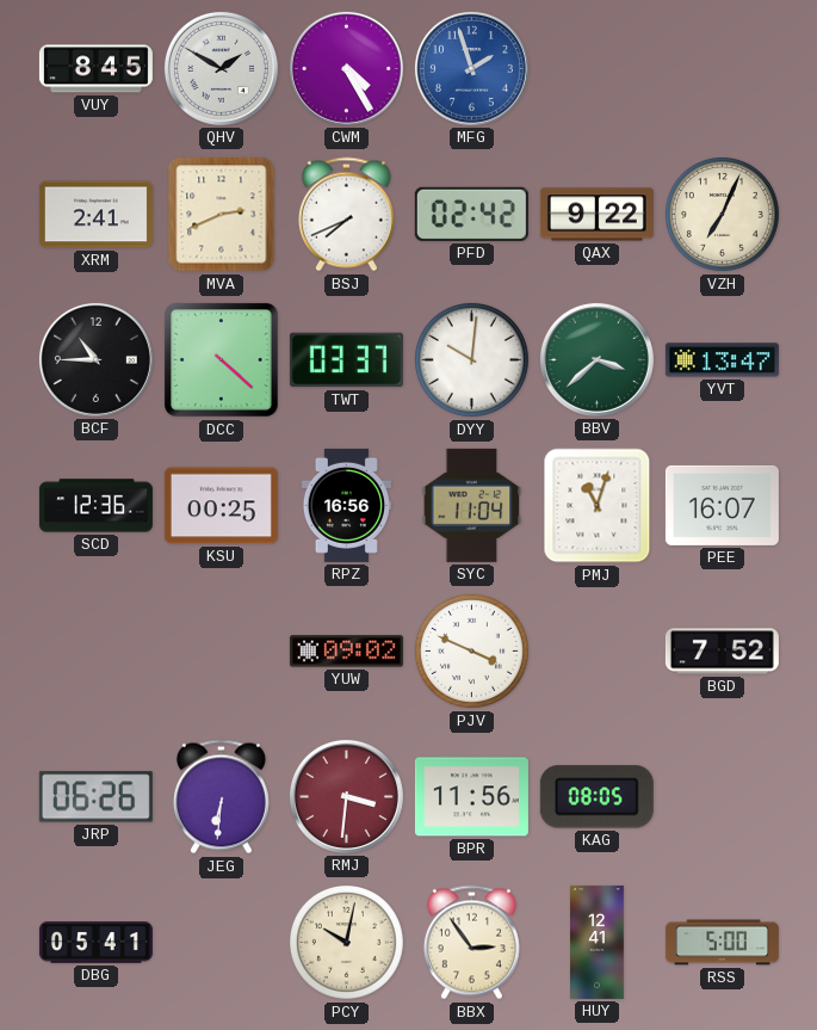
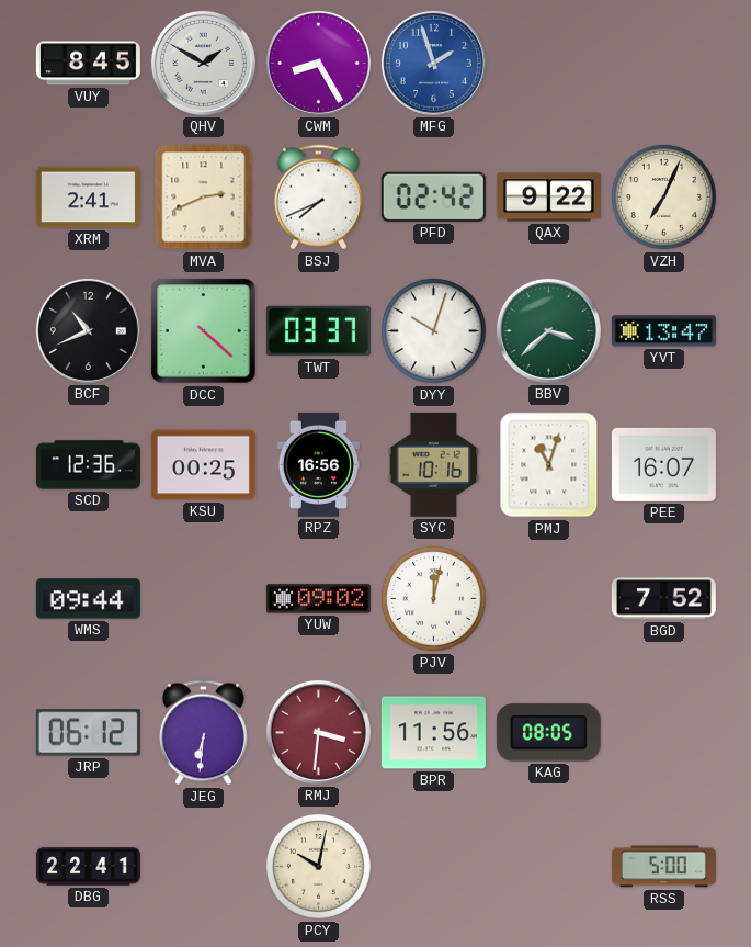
CWM: 4:25 -> 8:25
BCF: 10:45 -> 10:41
DYY: 10:01 -> 10:03
SYC: 11:04 -> 10:16
WMS: none -> 09:44
PJV: 3:49 -> 12:02
JRP: 06:26 -> 06:12
DBG: 05:41 -> 22:41
BBX: 2:54 -> none
HUY: 12:41 -> none
